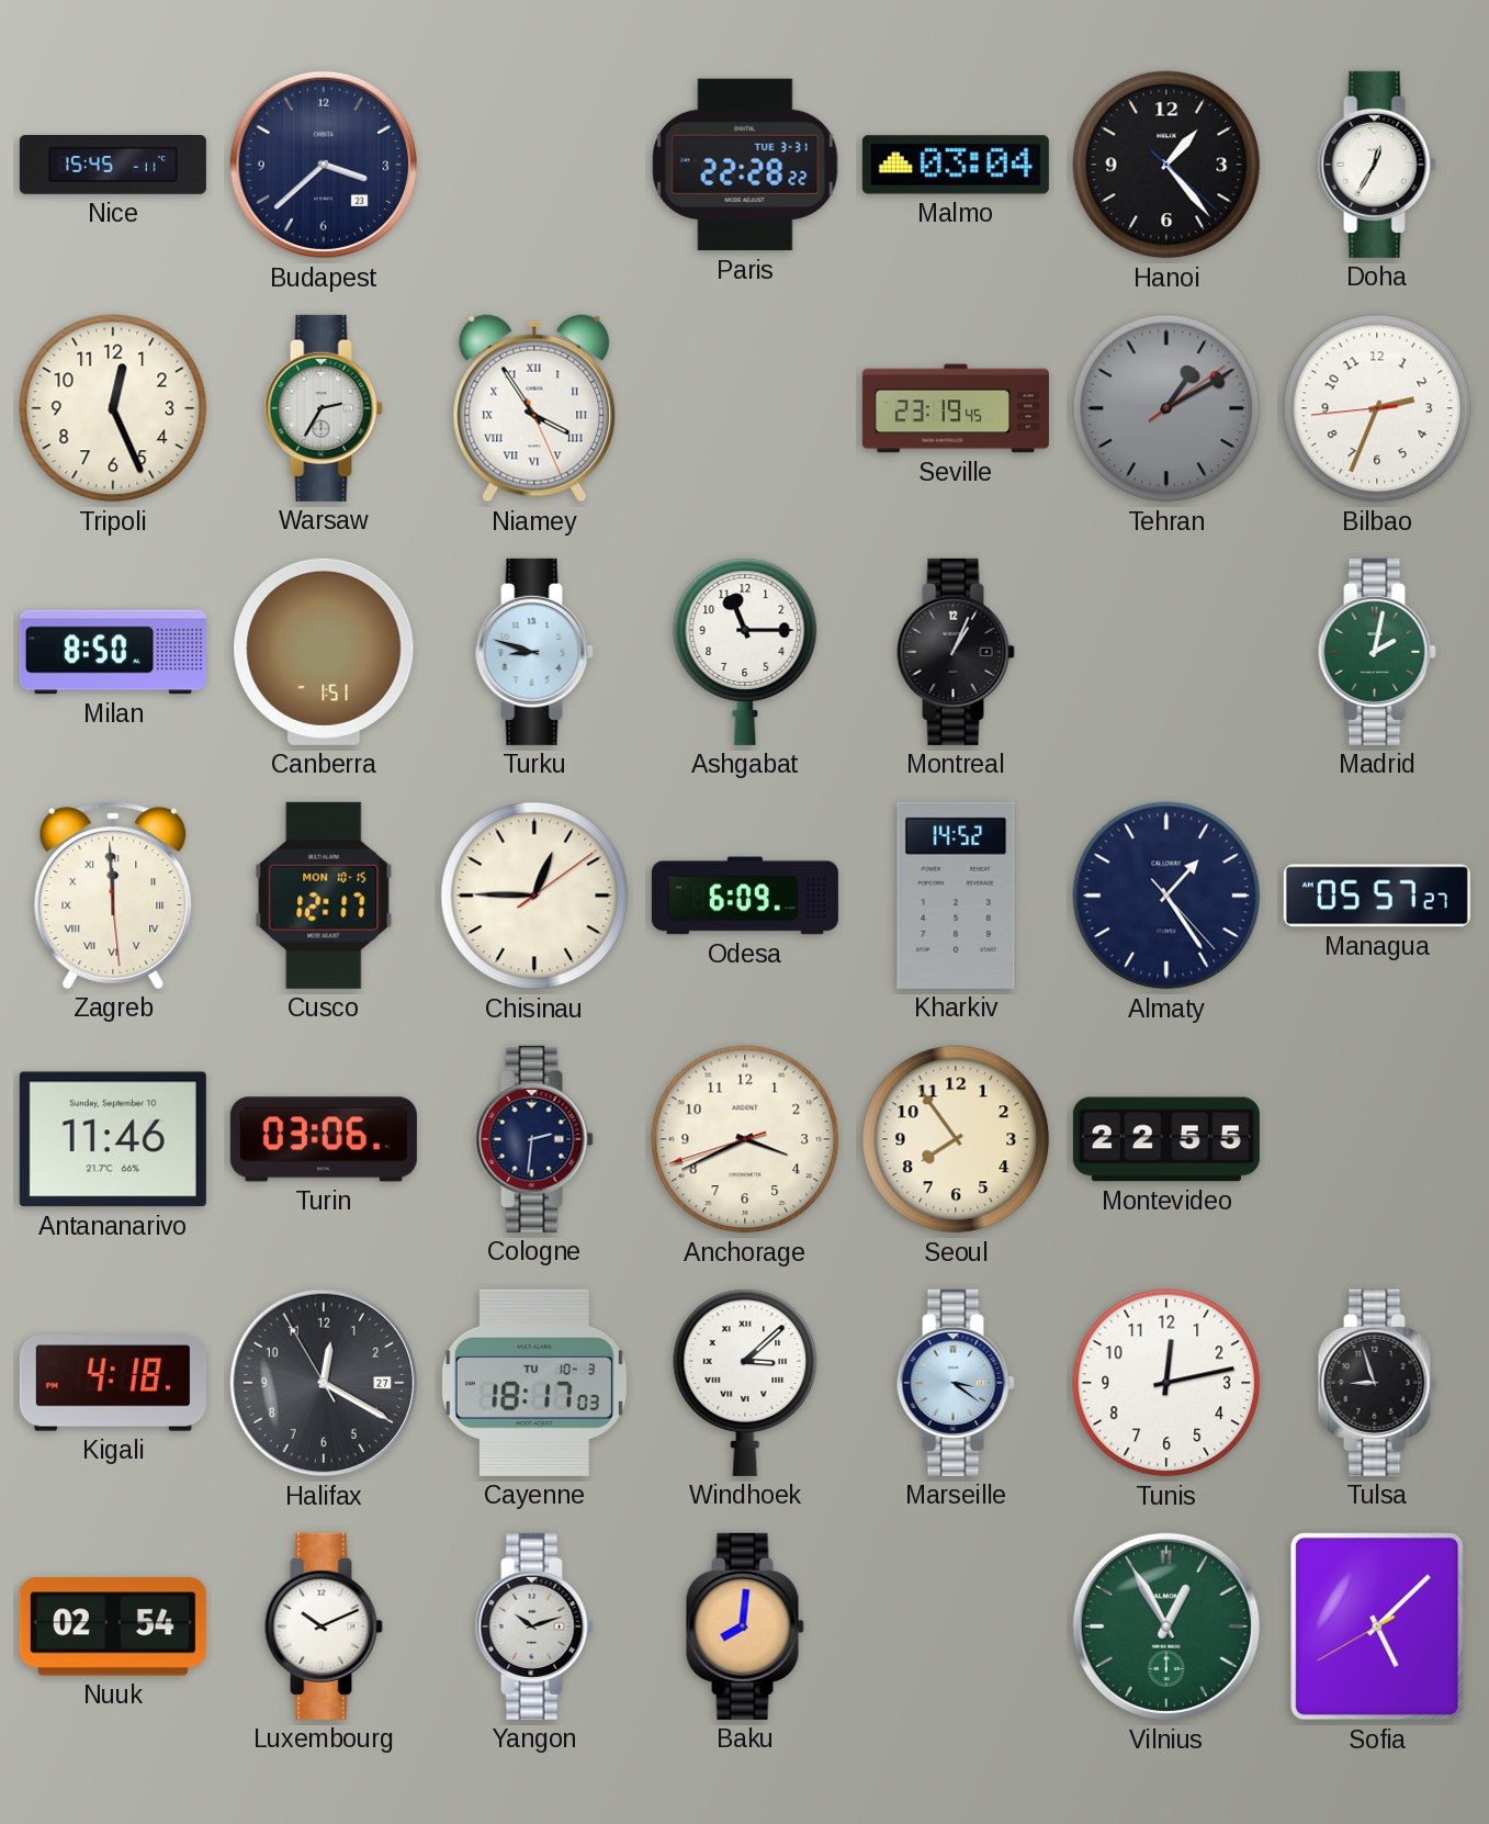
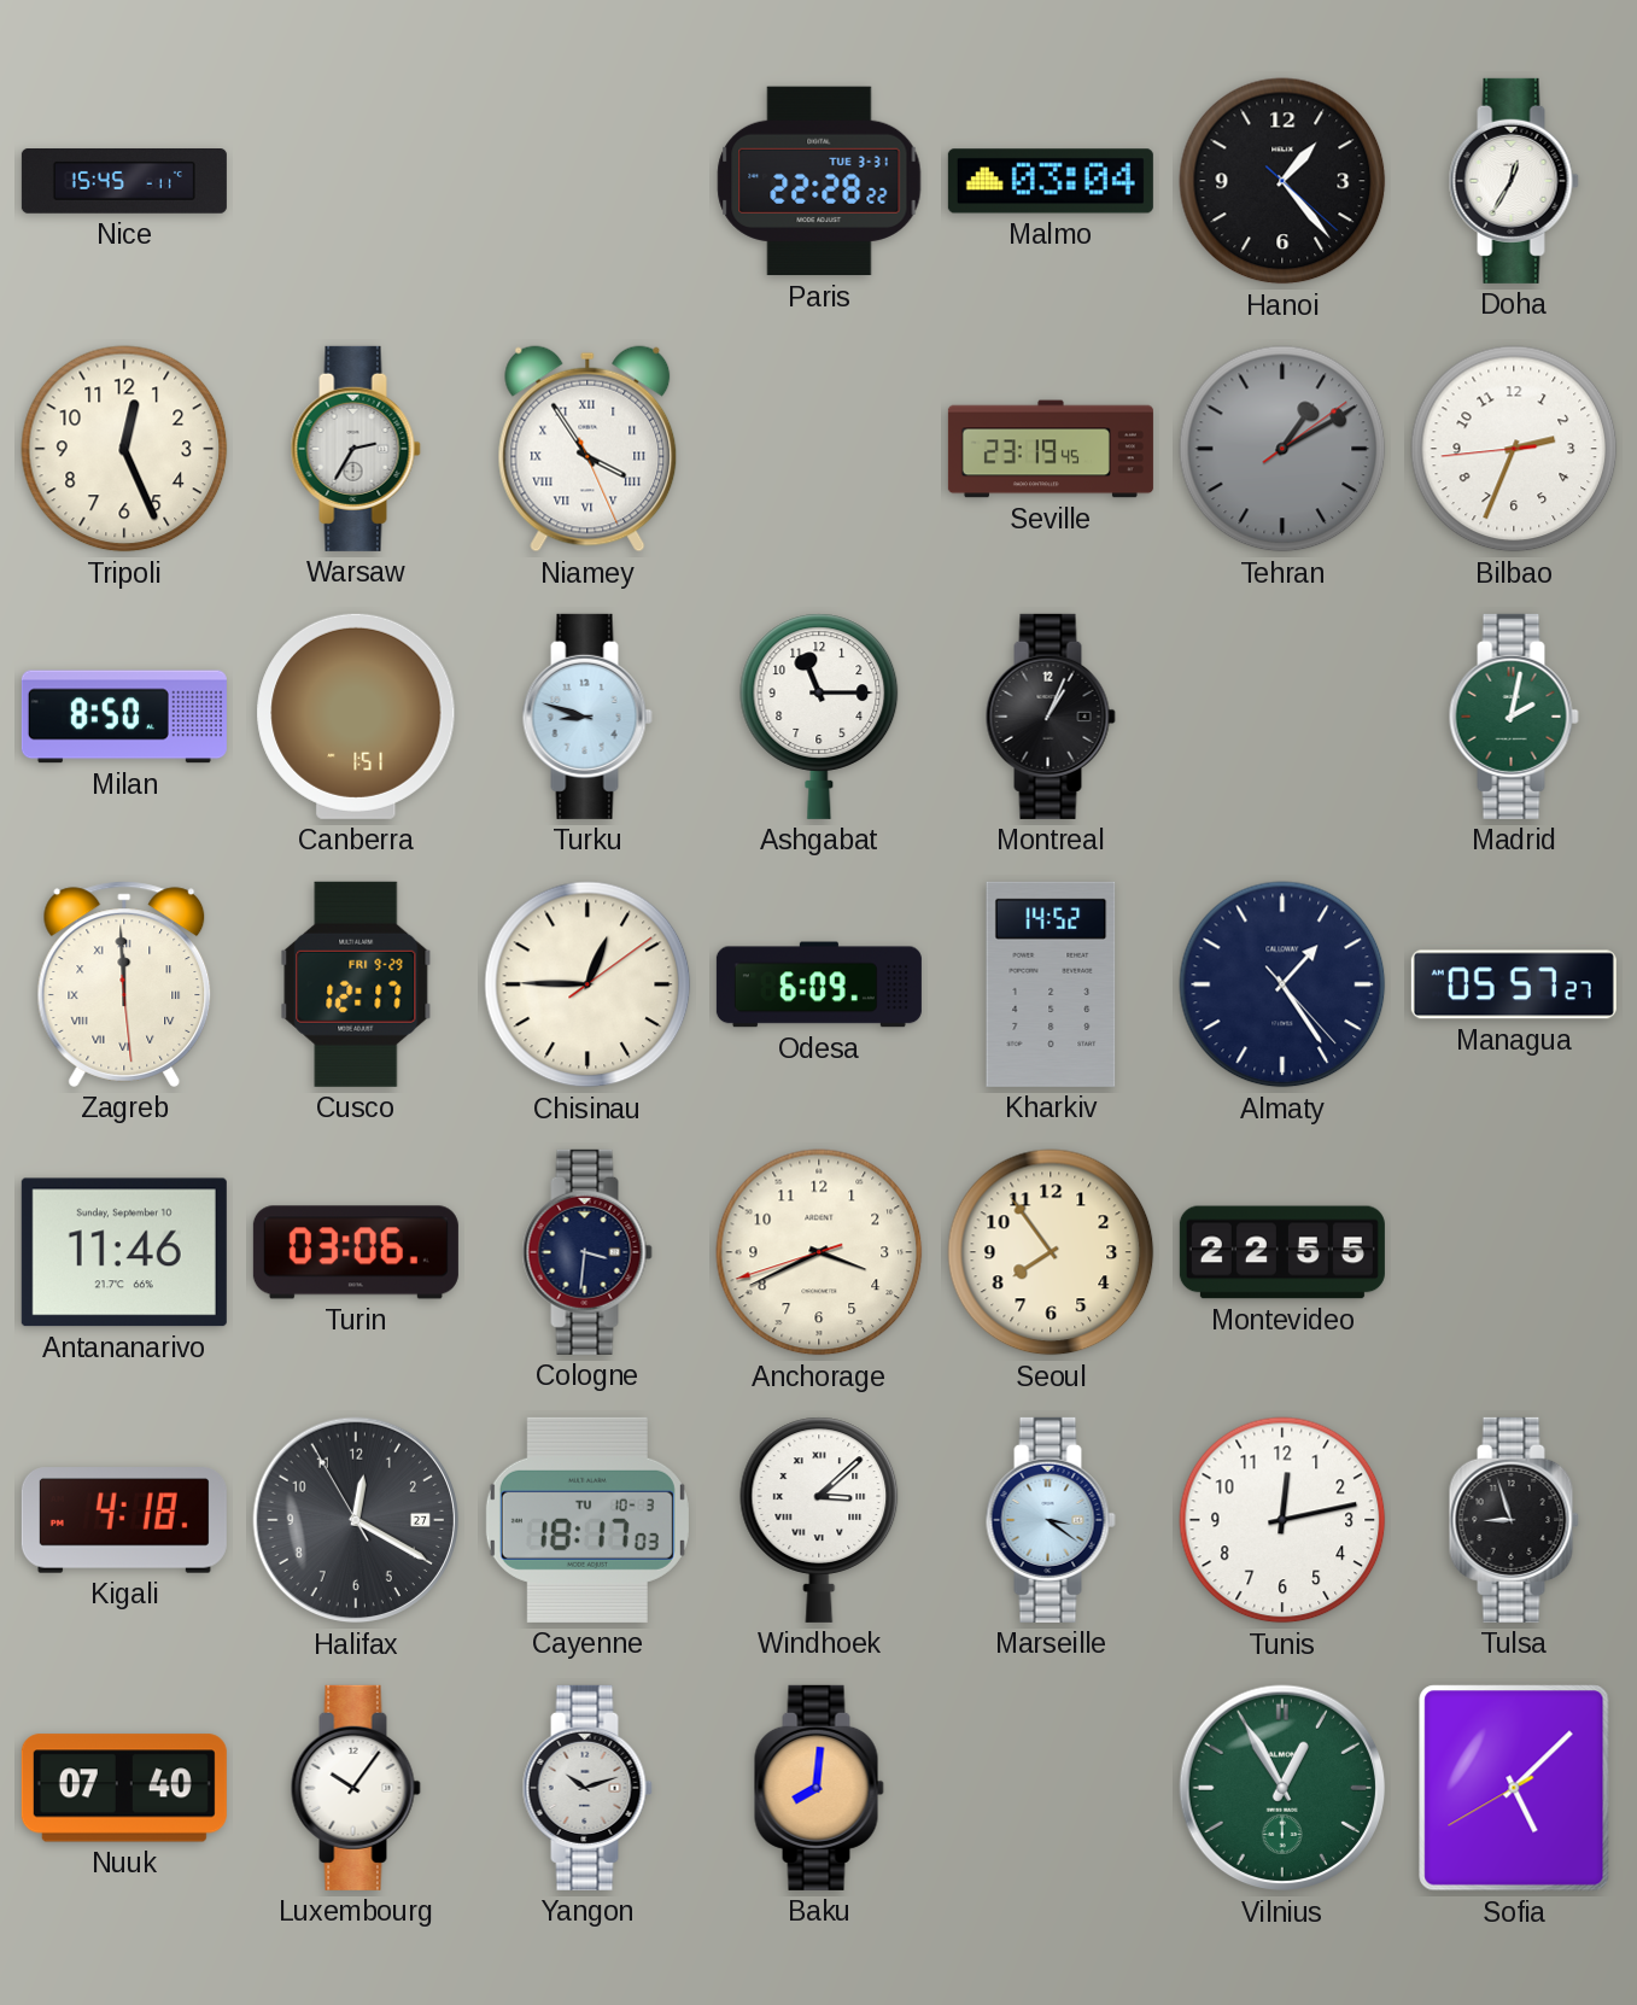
Budapest: 3:38 -> none
Cusco date: MON 10-15 -> FRI 9-29
Cologne: 2:31 -> 3:31
Nuuk: 02:54 -> 07:40
Luxembourg: 10:11 -> 10:06
